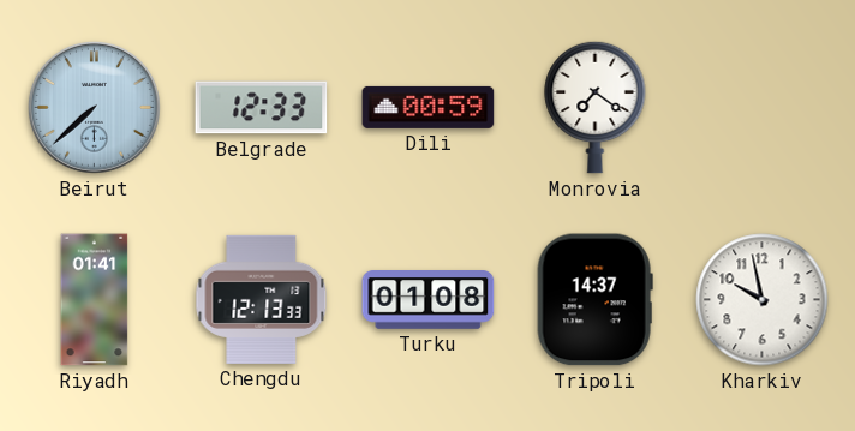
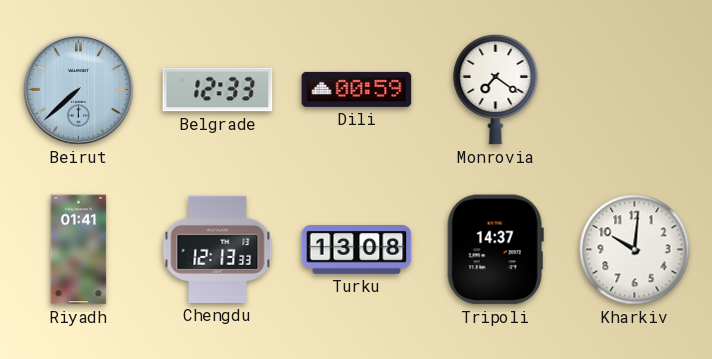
Turku: 01:08 -> 13:08
Kharkiv: 9:58 -> 10:01
